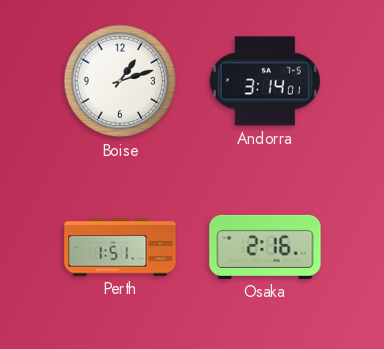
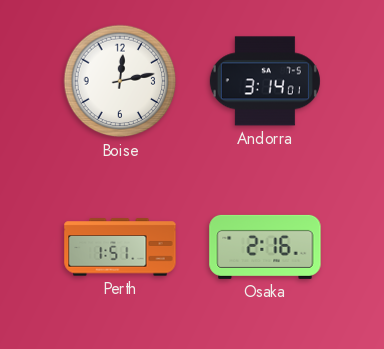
Boise: 1:12 -> 12:13
